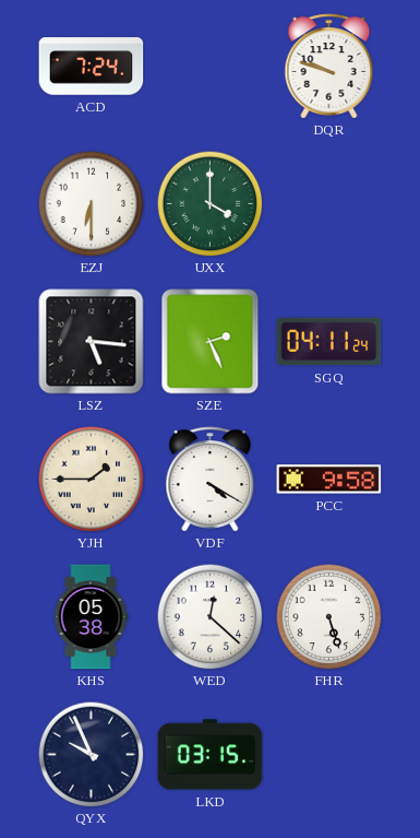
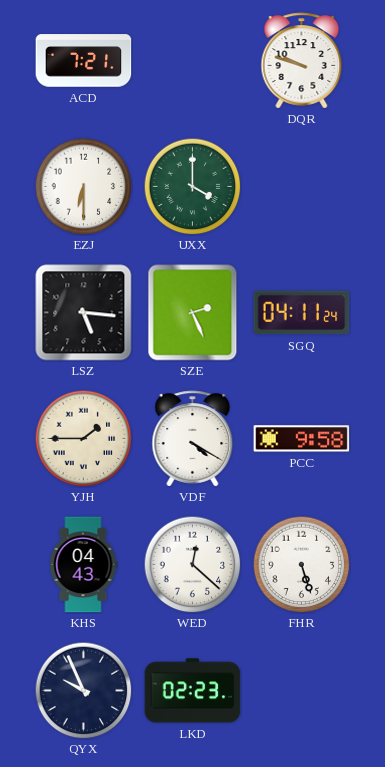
ACD: 7:24 -> 7:21
KHS: 05:38 -> 04:43
LKD: 03:15 -> 02:23
